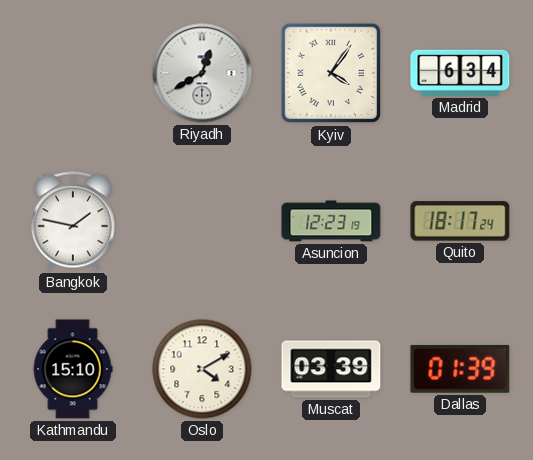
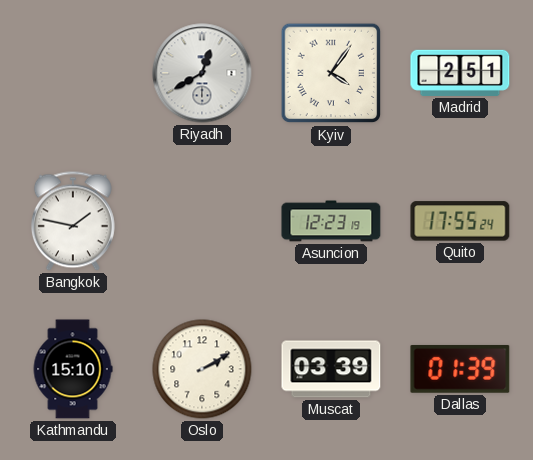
Madrid: 6:34 -> 2:51
Quito: 18:17 -> 17:55
Oslo: 4:10 -> 2:10
